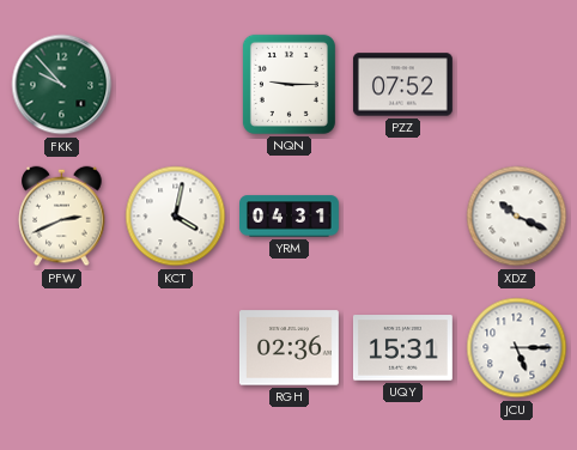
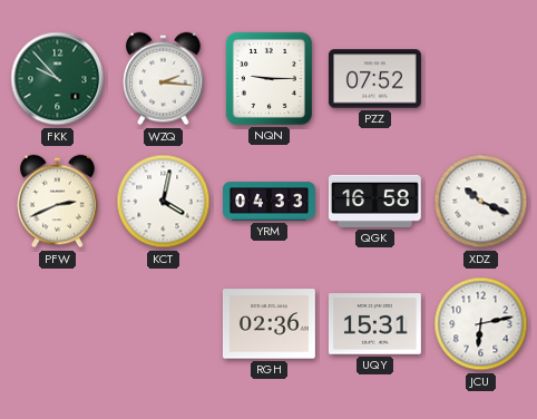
WZQ: none -> 2:16
YRM: 04:31 -> 04:33
QGK: none -> 16:58
JCU: 5:15 -> 6:13
